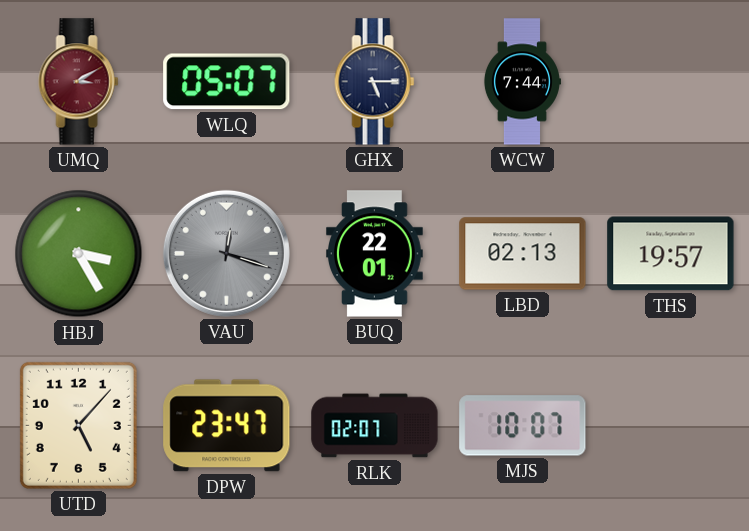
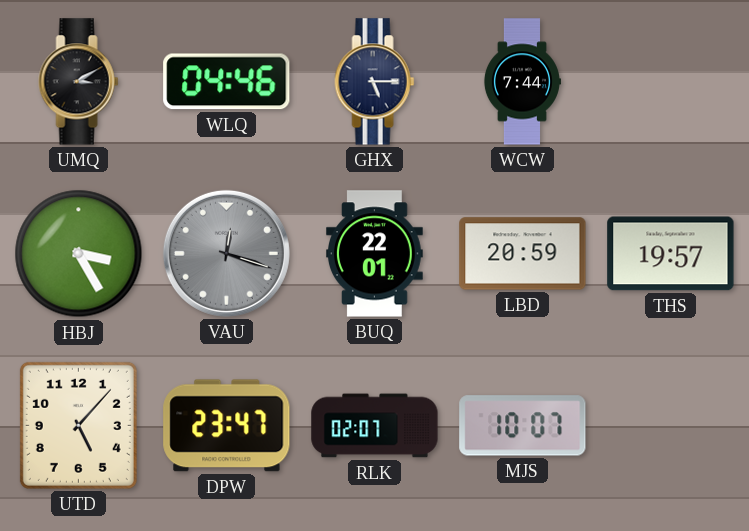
UMQ dial: burgundy -> black
WLQ: 05:07 -> 04:46
LBD: 02:13 -> 20:59
